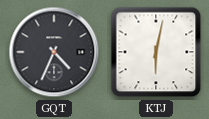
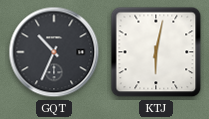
GQT: 4:34 -> 10:34
